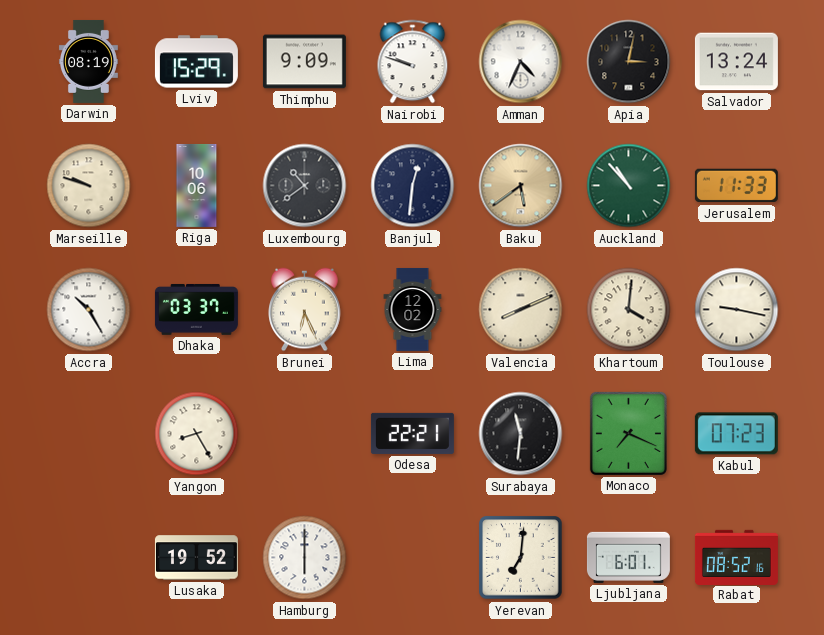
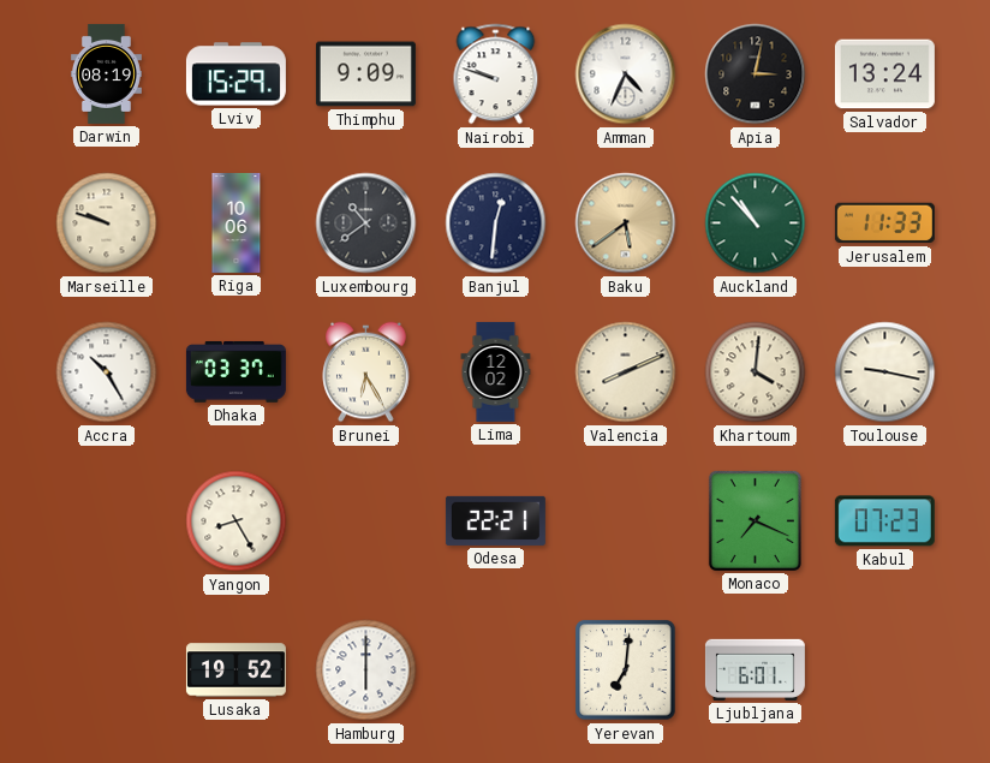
Brunei: 6:26 -> 6:25
Surabaya: 11:31 -> none
Rabat: 08:52 -> none
